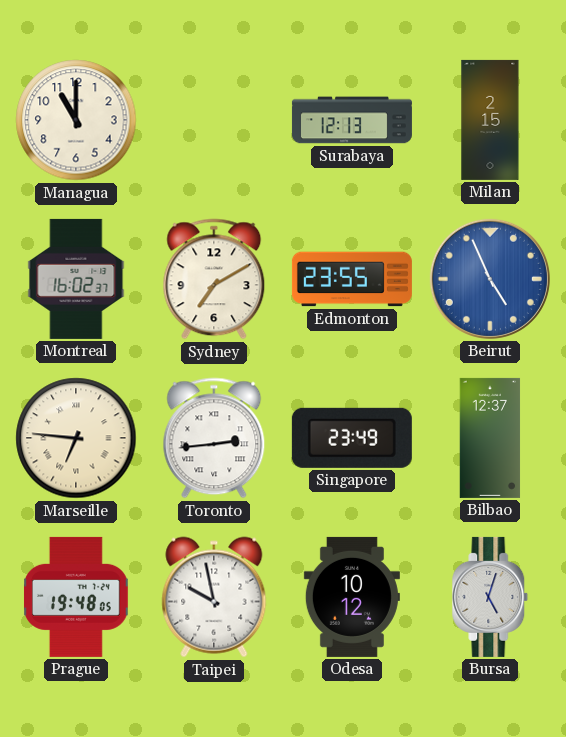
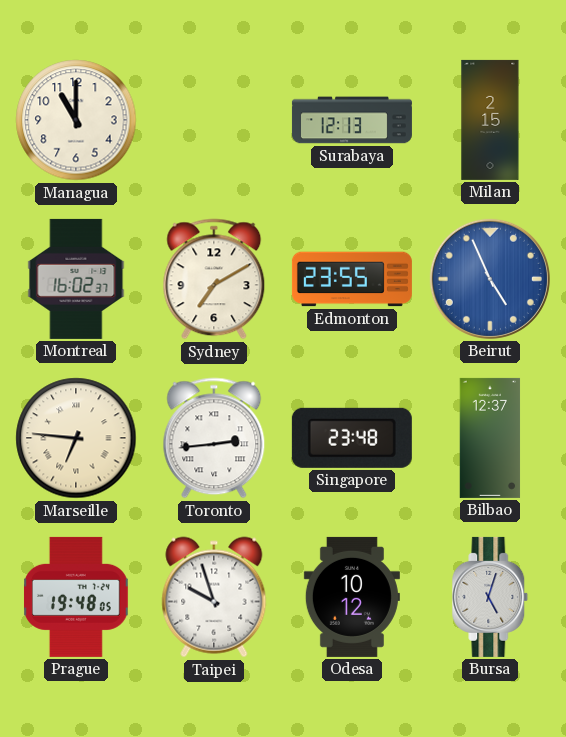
Singapore: 23:49 -> 23:48
Taipei: 9:58 -> 9:57
